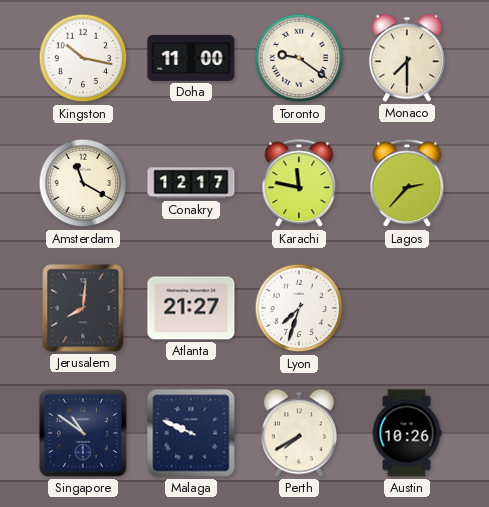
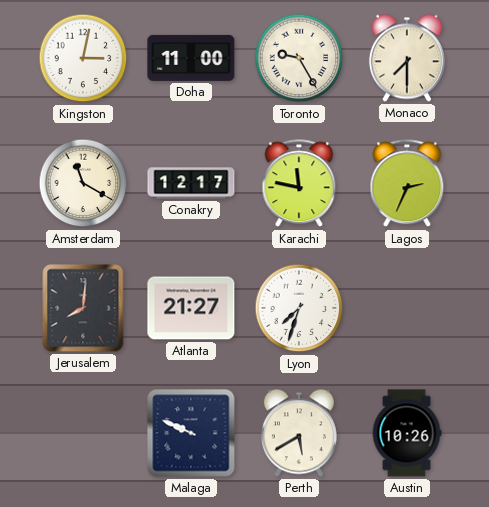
Kingston: 10:17 -> 3:02
Toronto: 9:21 -> 9:25
Lagos: 2:37 -> 2:34
Singapore: 10:51 -> none
Perth: 7:40 -> 5:40
